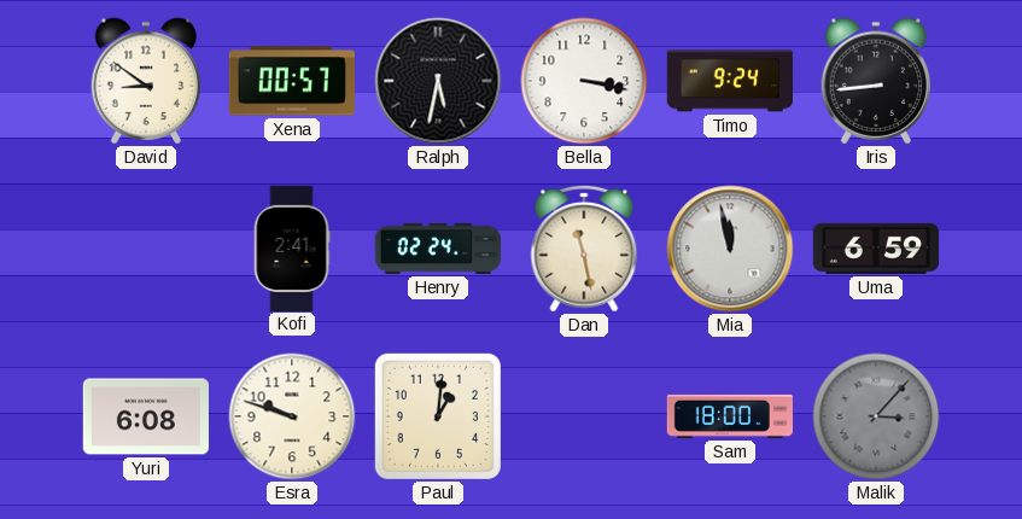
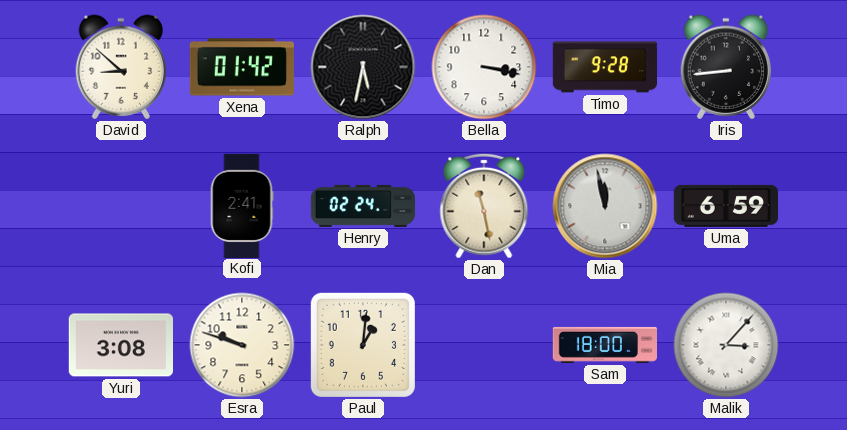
David: 8:51 -> 8:52
Xena: 00:57 -> 01:42
Timo: 9:24 -> 9:28
Yuri: 6:08 -> 3:08
Malik dial: grey -> white
